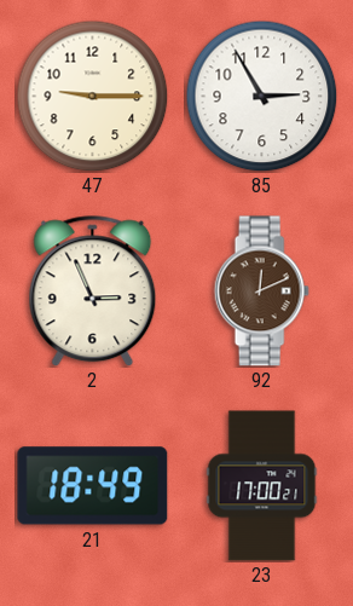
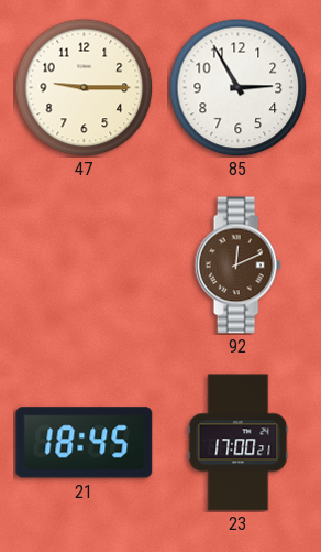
2: 2:56 -> none
21: 18:49 -> 18:45
